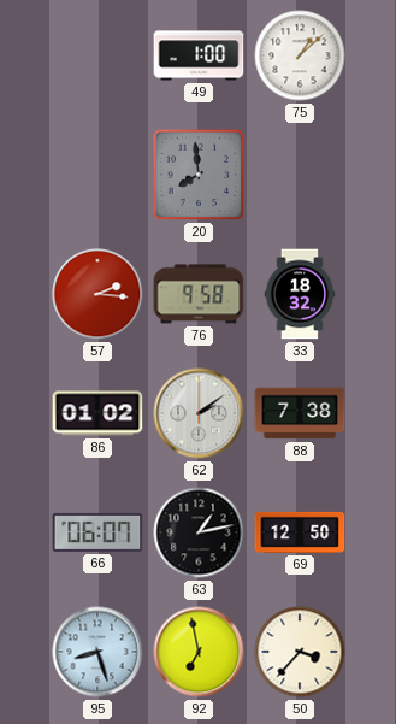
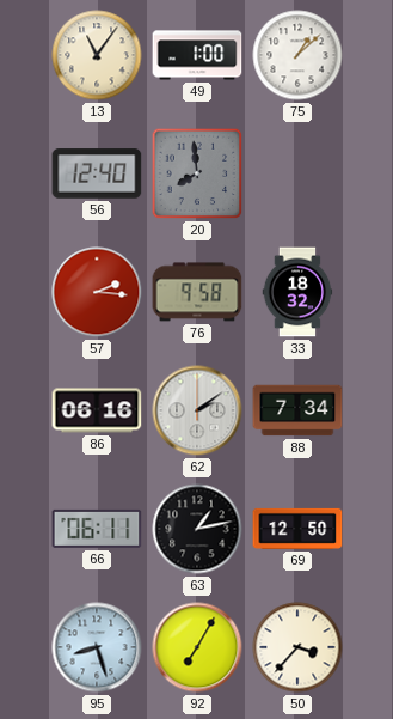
13: none -> 11:06
56: none -> 12:40
86: 01:02 -> 06:16
88: 7:38 -> 7:34
66: 06:07 -> 06:11
92: 6:58 -> 7:05
